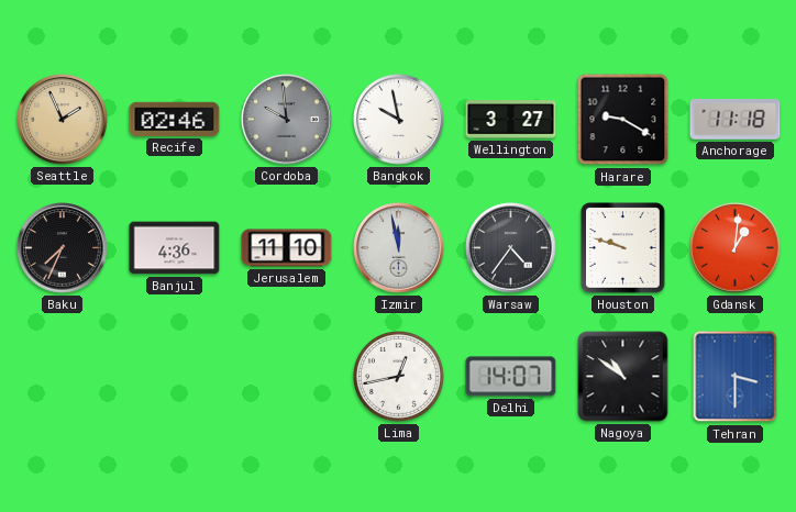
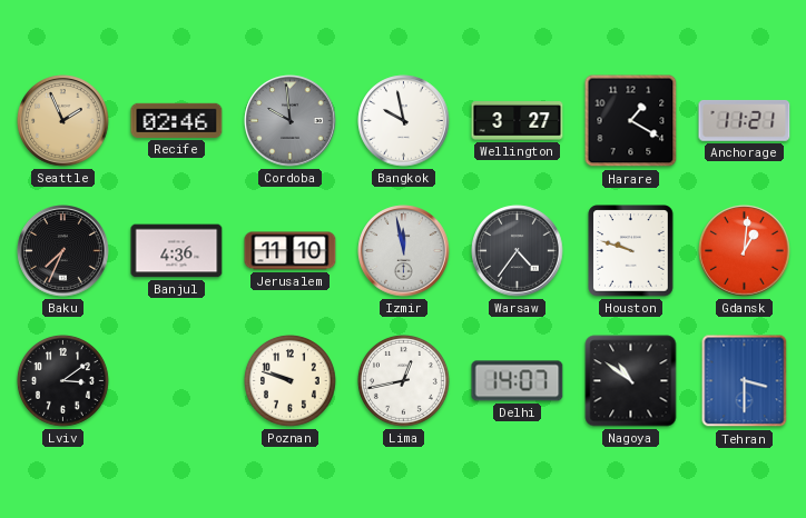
Harare: 9:20 -> 1:20
Anchorage: 11:18 -> 11:21
Lviv: none -> 3:09
Poznan: none -> 9:48
